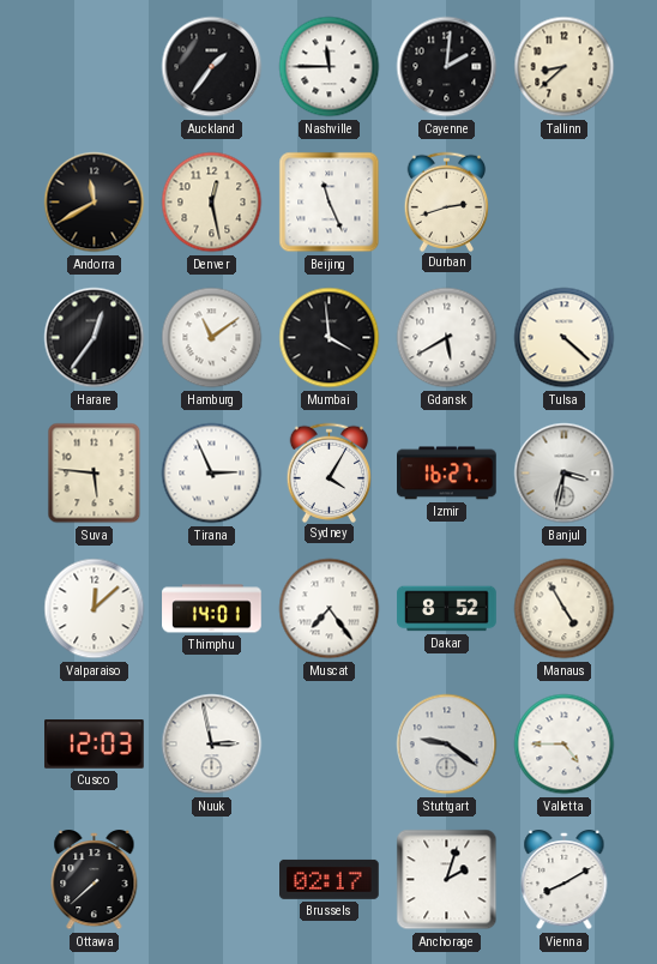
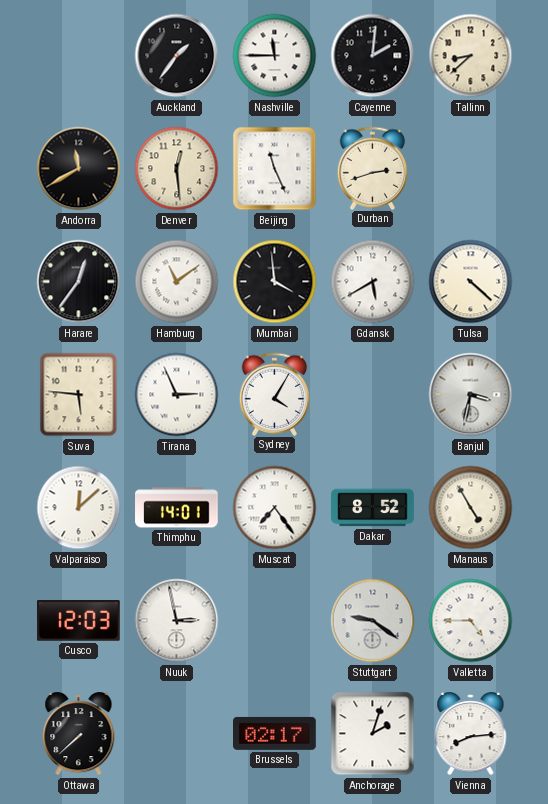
Denver: 12:28 -> 12:29
Izmir: 16:27 -> none
Vienna: 8:10 -> 8:14
